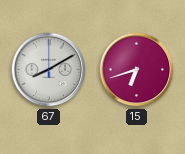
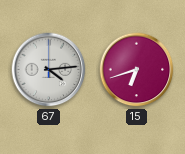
67: 8:10 -> 4:14
